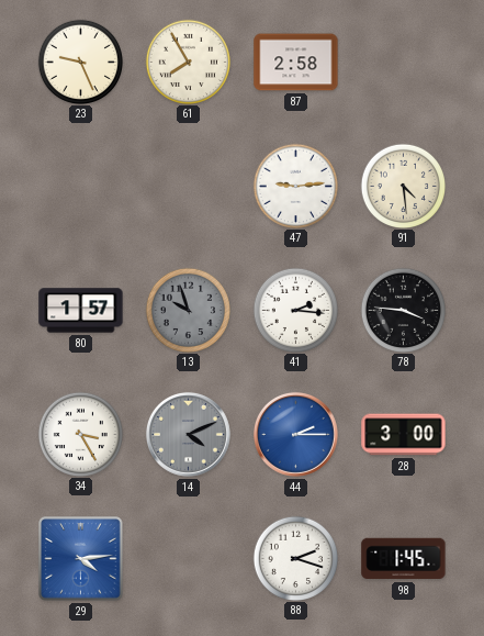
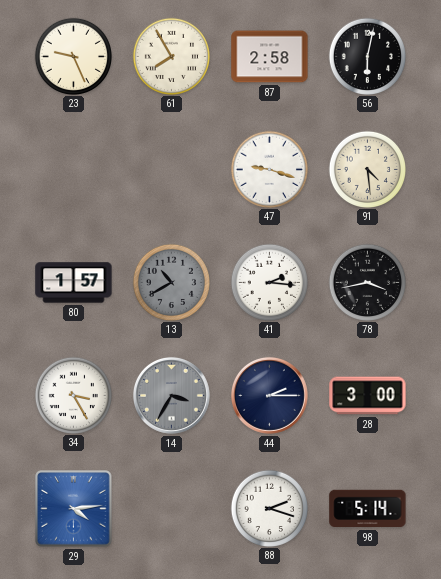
56: none -> 6:02
47: 9:14 -> 9:18
13: 9:57 -> 10:40
78: 3:46 -> 3:43
14: 4:11 -> 3:35
44 dial: blue -> navy
98: 1:45 -> 5:14
